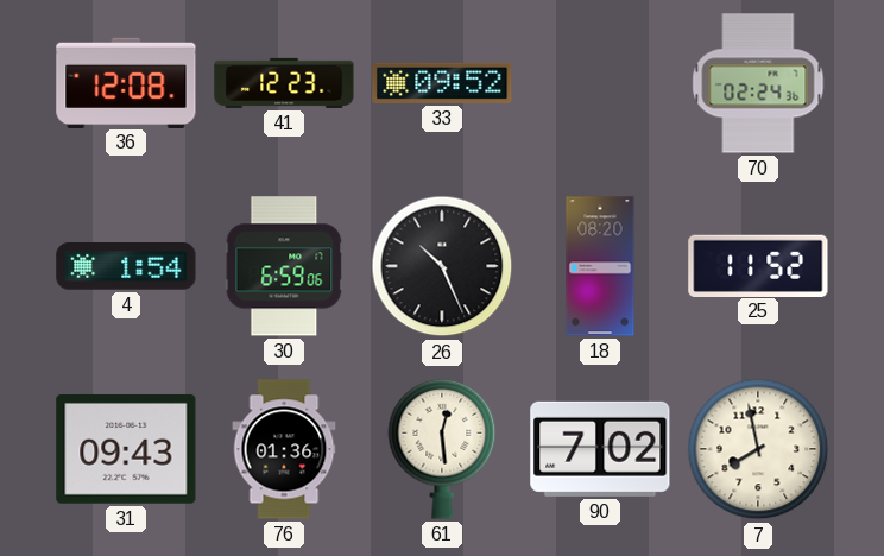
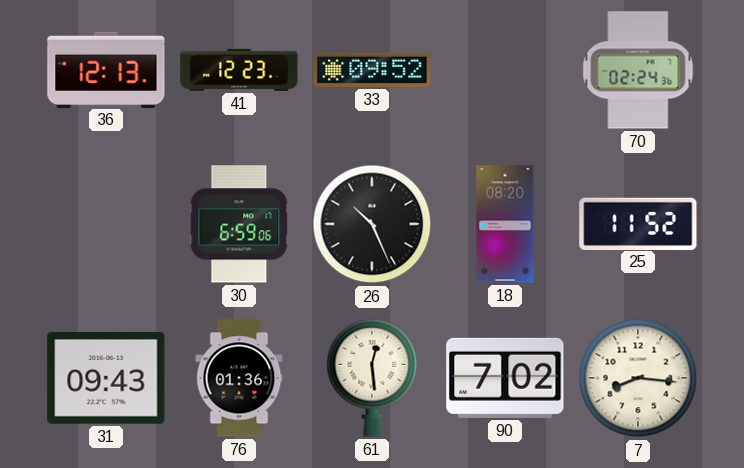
36: 12:08 -> 12:13
4: 1:54 -> none
7: 7:58 -> 8:16
